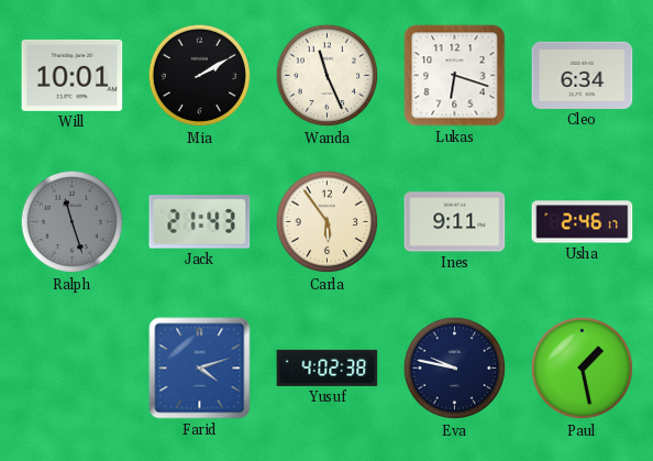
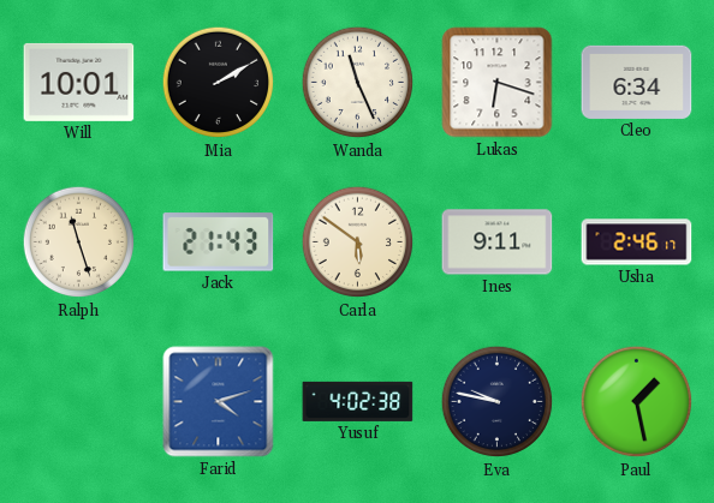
Ralph dial: grey -> cream
Carla: 5:54 -> 5:51
